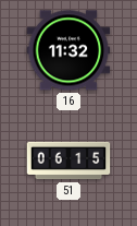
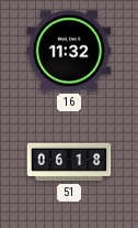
51: 06:15 -> 06:18
